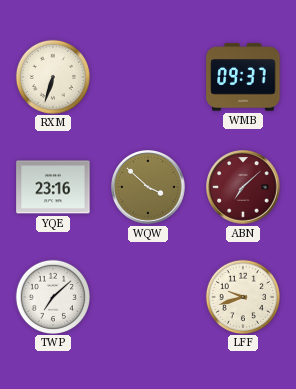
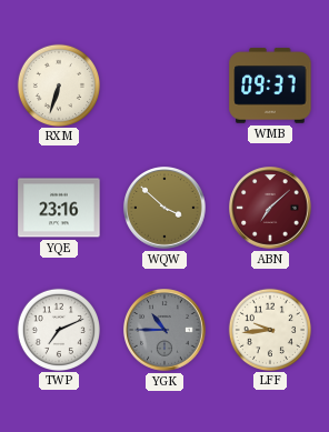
TWP: 7:08 -> 7:11
YGK: none -> 10:45
LFF: 9:42 -> 9:44
